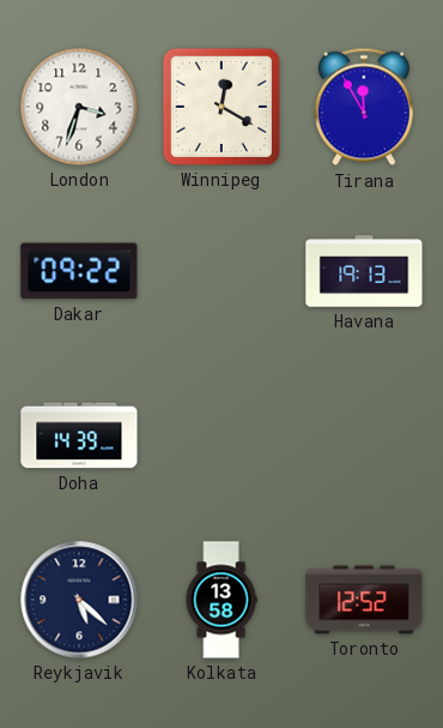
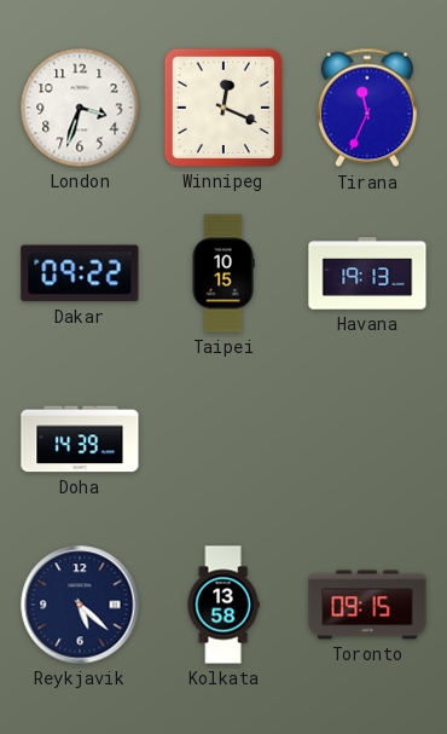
Winnipeg: 12:20 -> 12:19
Tirana: 11:55 -> 11:34
Taipei: none -> 10:15
Toronto: 12:52 -> 09:15
